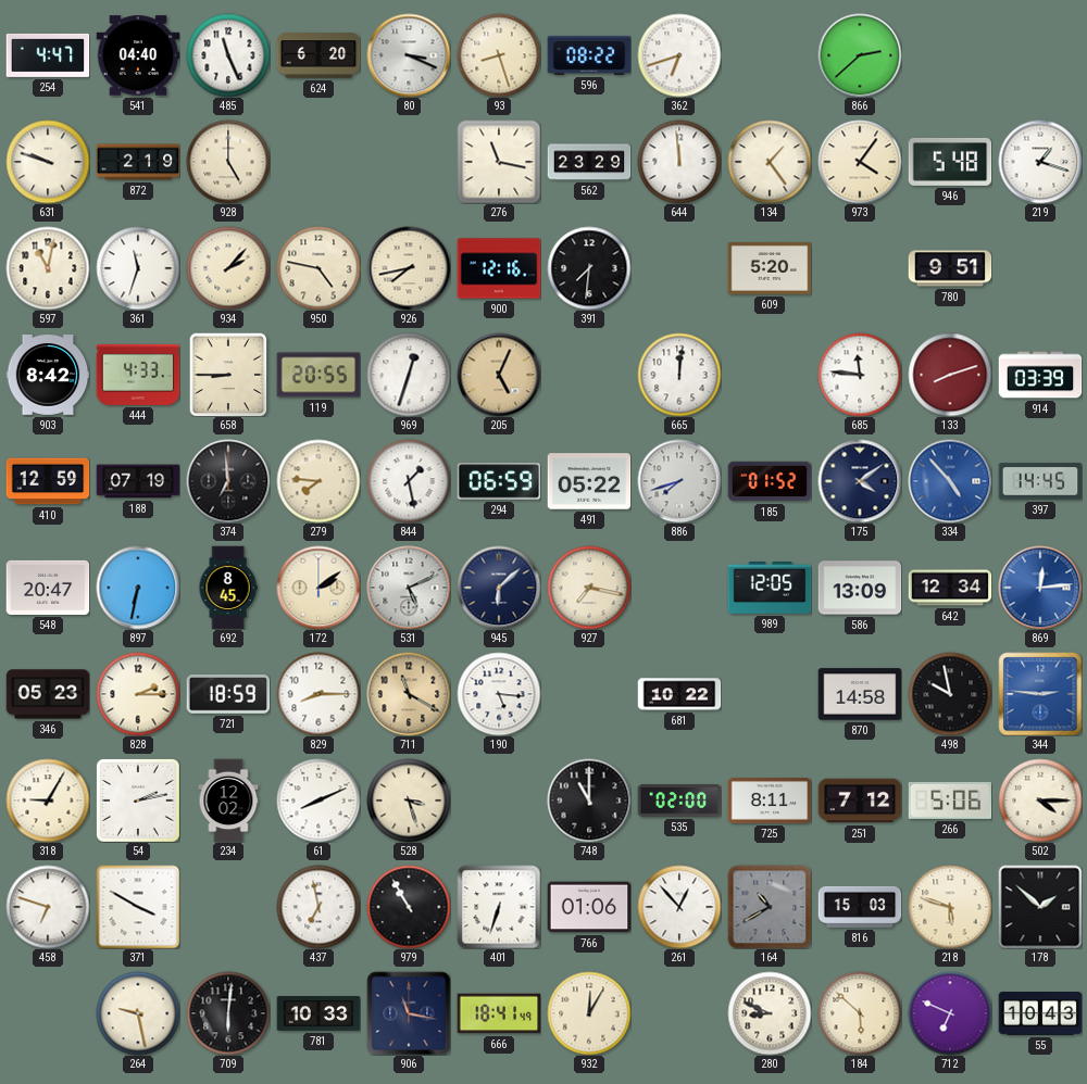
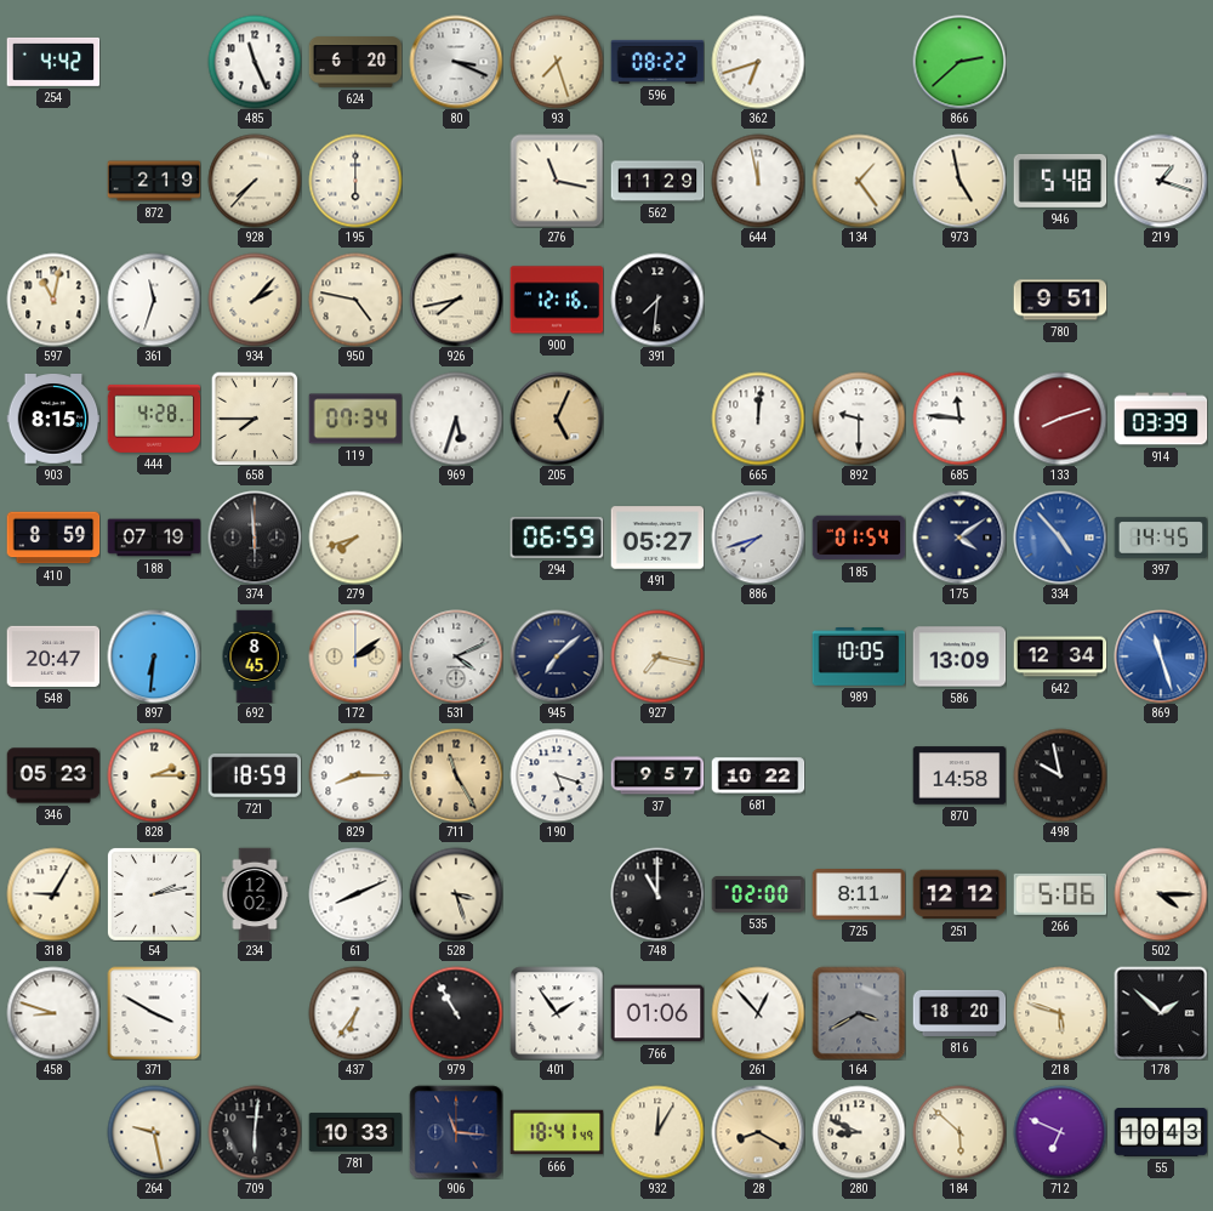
254: 4:47 -> 4:42
541: 04:40 -> none
93: 8:27 -> 7:27
631: 9:48 -> none
928: 5:00 -> 7:37
195: none -> 6:00
562: 23:29 -> 11:29
644: 11:59 -> 11:58
973: 4:06 -> 4:58
609: 5:20 -> none
903: 8:42 -> 8:15
444: 4:33 -> 4:28
658: 8:45 -> 7:45
119: 20:55 -> 07:34
969: 12:33 -> 5:33
892: none -> 9:30
410: 12:59 -> 8:59
374: 6:59 -> 5:59
279: 7:46 -> 7:42
844: 1:28 -> none
491: 05:22 -> 05:27
185: 01:52 -> 01:54
897: 6:32 -> 6:31
531: 5:11 -> 4:11
945: 6:08 -> 7:08
989: 12:05 -> 10:05
869: 12:14 -> 11:27
711: 11:20 -> 11:25
190: 5:16 -> 5:18
37: none -> 9:57
344: 2:46 -> none
251: 7:12 -> 12:12
458: 6:48 -> 8:48
437: 6:58 -> 6:36
401: 6:33 -> 1:54
164: 10:40 -> 3:40
816: 15:03 -> 18:20
906: 11:17 -> 11:16
28: none -> 8:20
